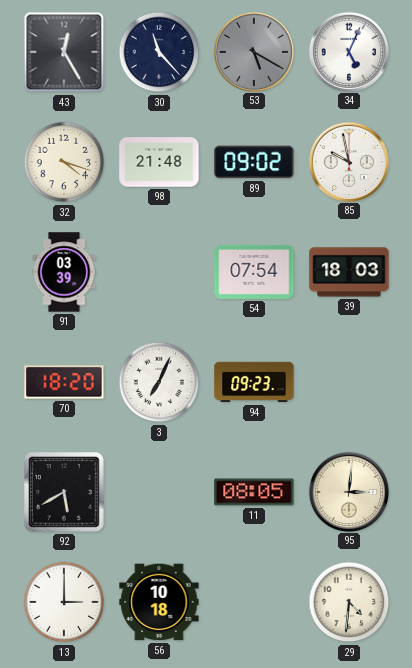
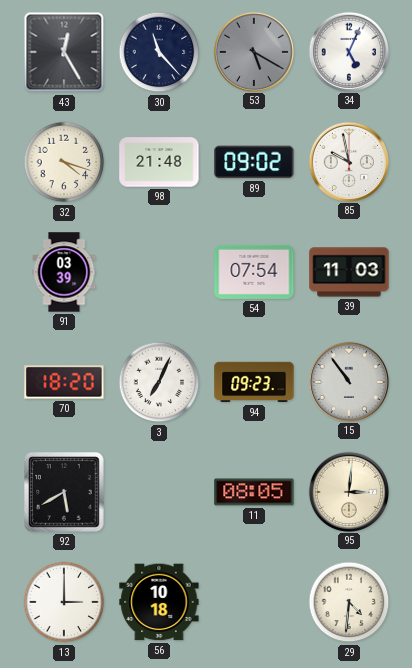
39: 18:03 -> 11:03
15: none -> 10:54
